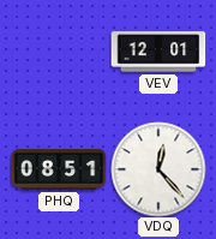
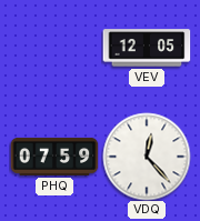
VEV: 12:01 -> 12:05
PHQ: 08:51 -> 07:59
